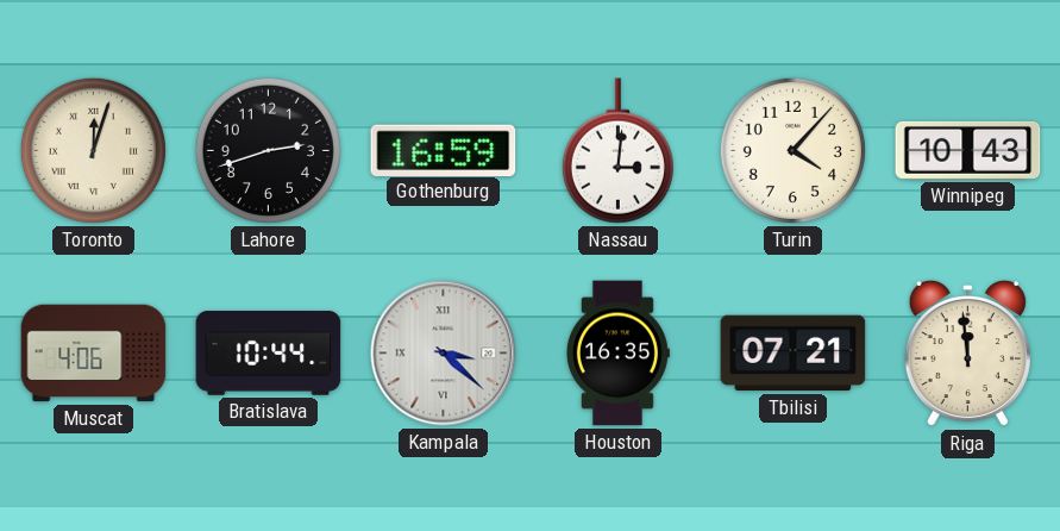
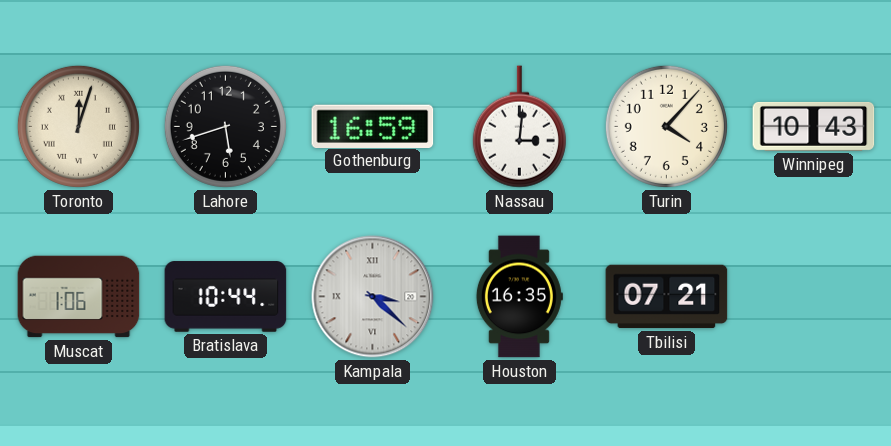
Lahore: 2:42 -> 5:42
Muscat: 4:06 -> 1:06
Riga: 11:59 -> none
